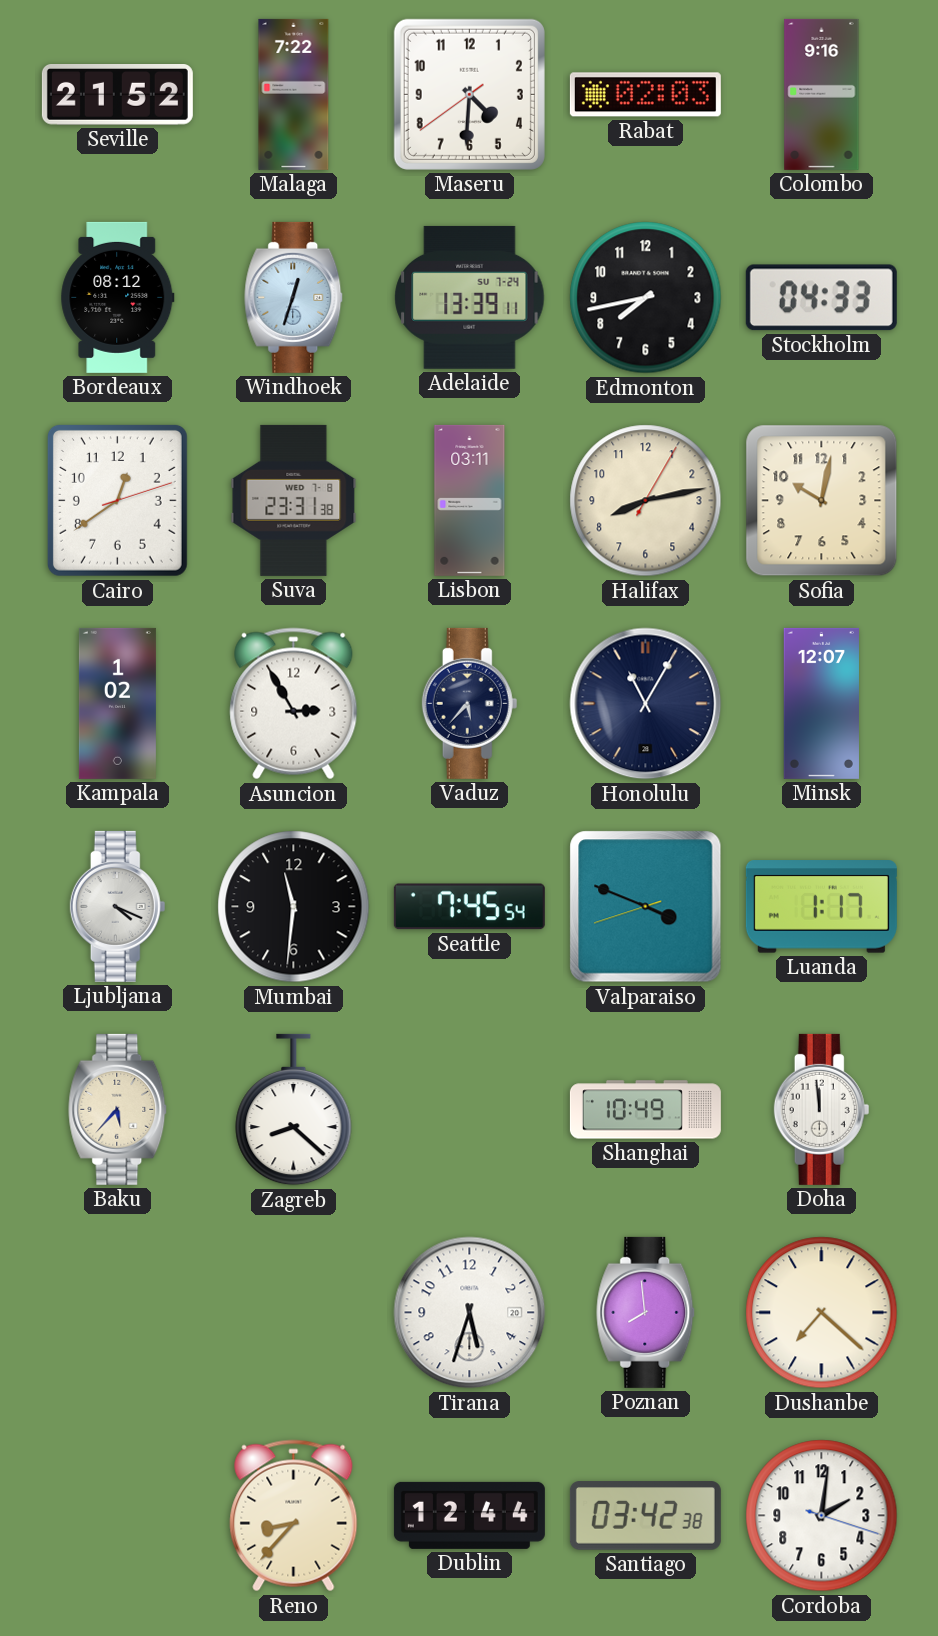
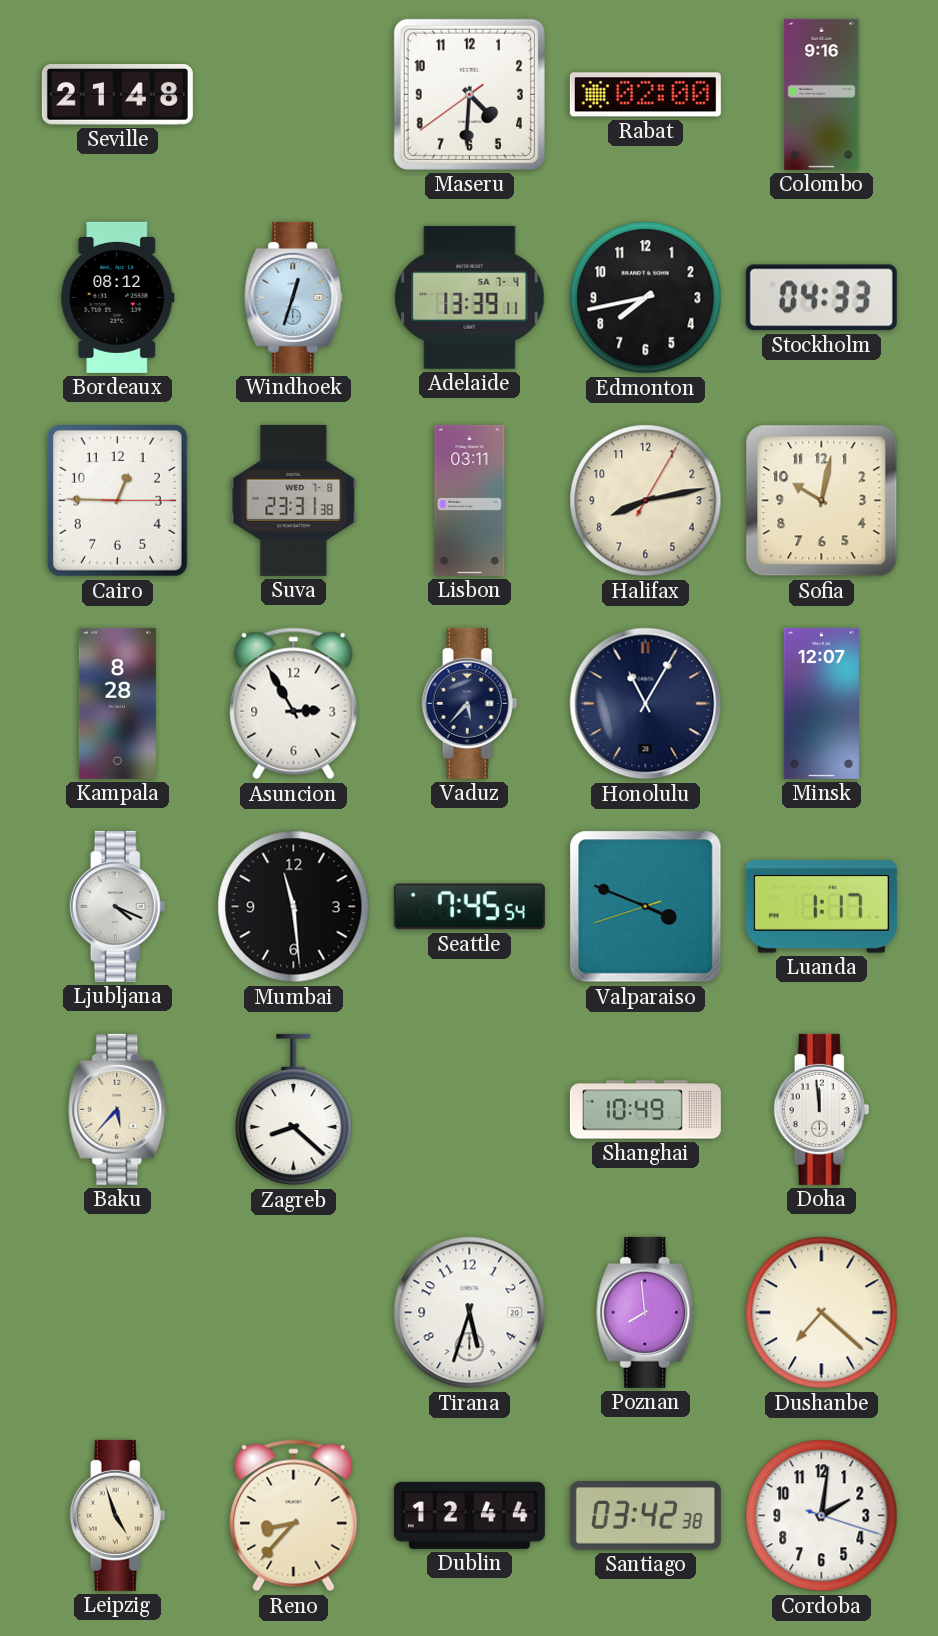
Seville: 21:52 -> 21:48
Malaga: 7:22 -> none
Rabat: 02:03 -> 02:00
Adelaide date: SU 7-24 -> SA 7-4
Cairo: 12:39 -> 12:45
Kampala: 1:02 -> 8:28
Mumbai: 11:31 -> 11:29
Leipzig: none -> 4:57
